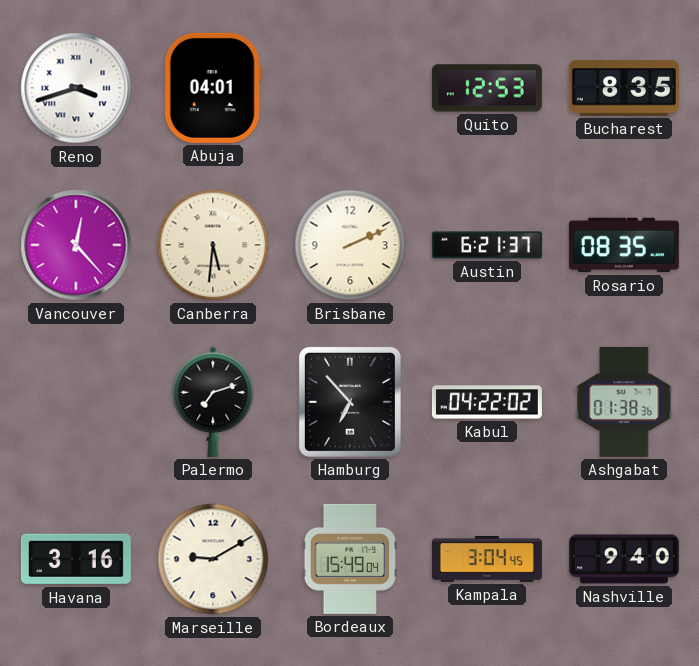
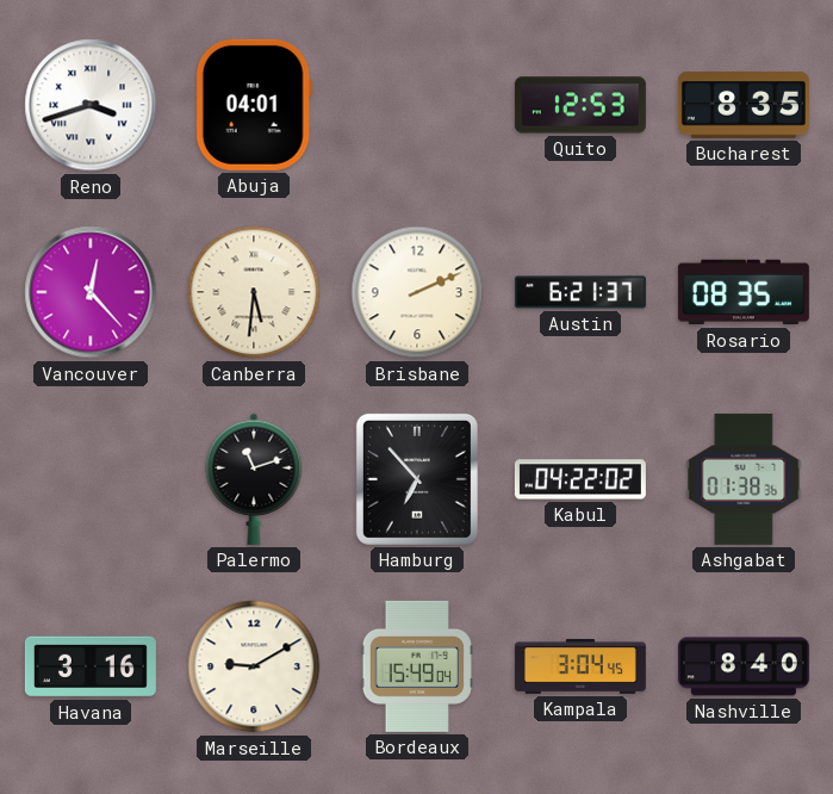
Palermo: 7:12 -> 11:12
Nashville: 9:40 -> 8:40
